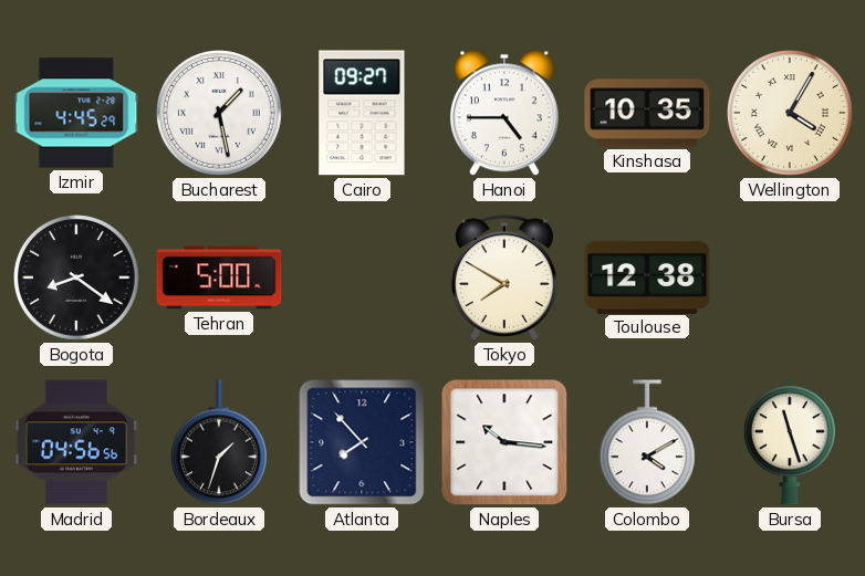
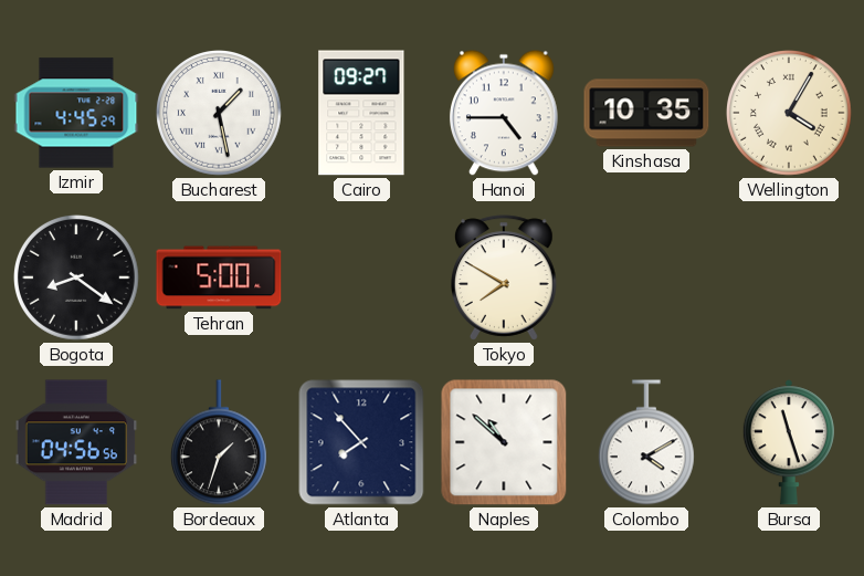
Toulouse: 12:38 -> none
Naples: 10:16 -> 10:52
